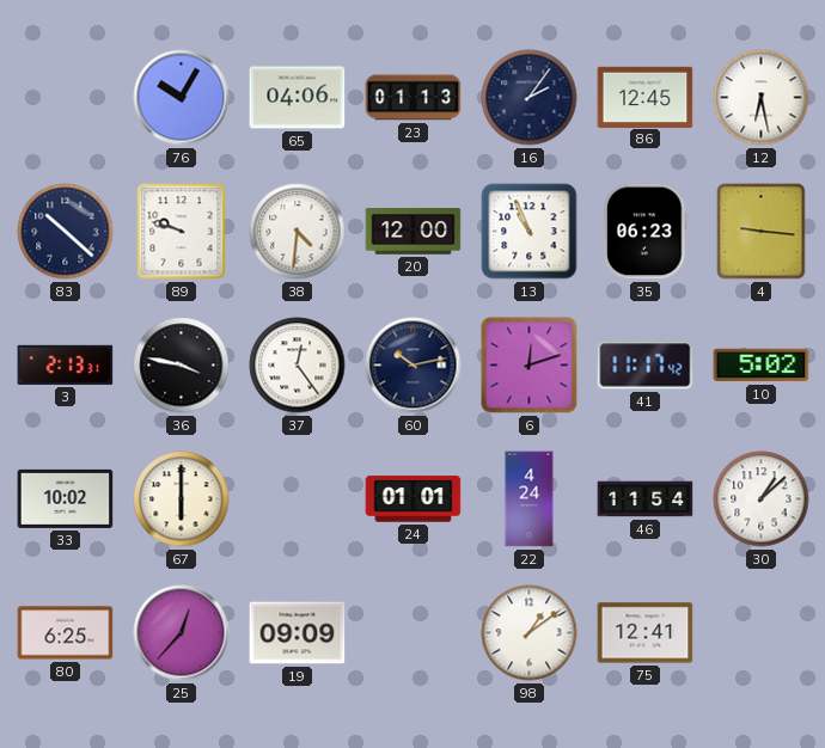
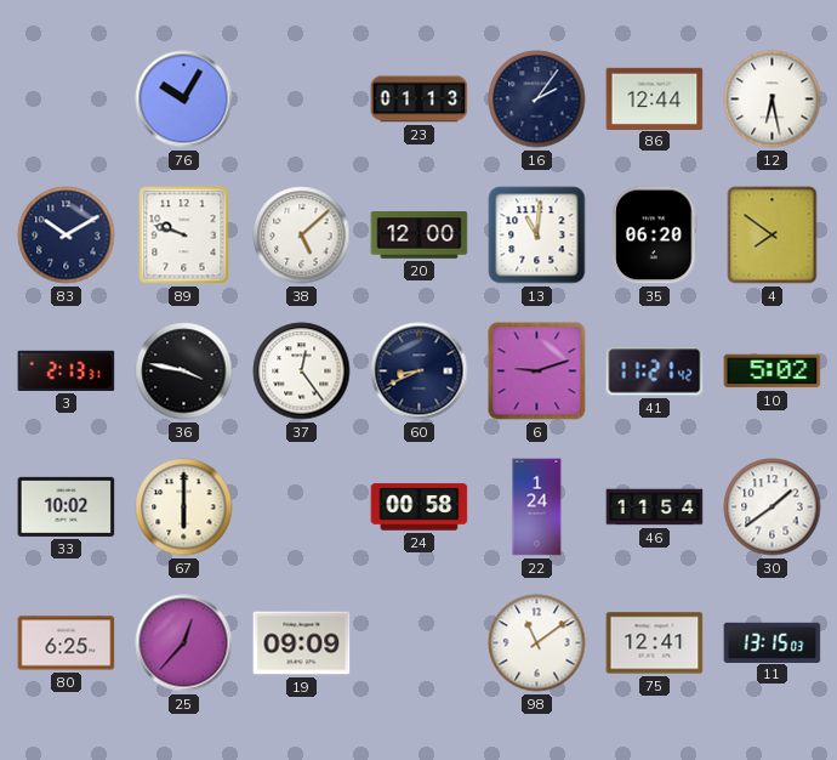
65: 04:06 -> none
86: 12:45 -> 12:44
83: 10:22 -> 10:10
38: 4:31 -> 5:08
13: 10:56 -> 11:01
35: 06:23 -> 06:20
4: 9:16 -> 7:51
60: 10:13 -> 8:41
6: 12:12 -> 9:12
41: 11:17 -> 11:21
24: 01:01 -> 00:58
22: 4:24 -> 1:24
30: 1:08 -> 1:39
98: 1:09 -> 11:09
11: none -> 13:15
